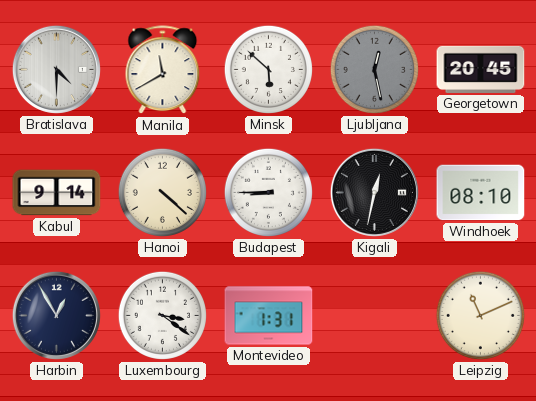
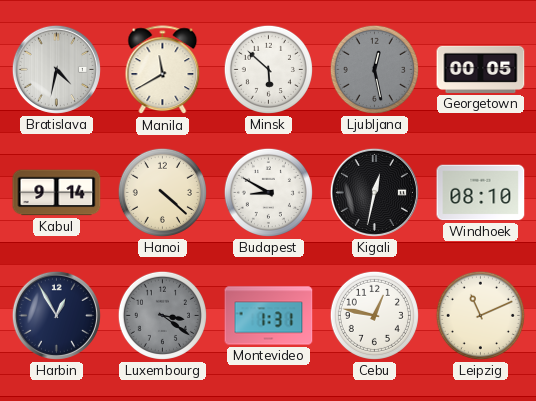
Bratislava: 4:30 -> 4:32
Georgetown: 20:45 -> 00:05
Budapest: 8:45 -> 8:50
Luxembourg dial: white -> grey
Cebu: none -> 12:47
